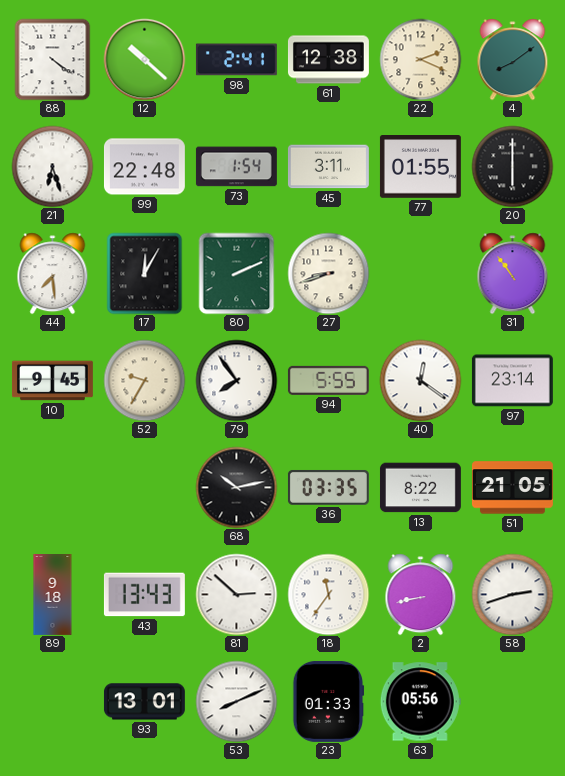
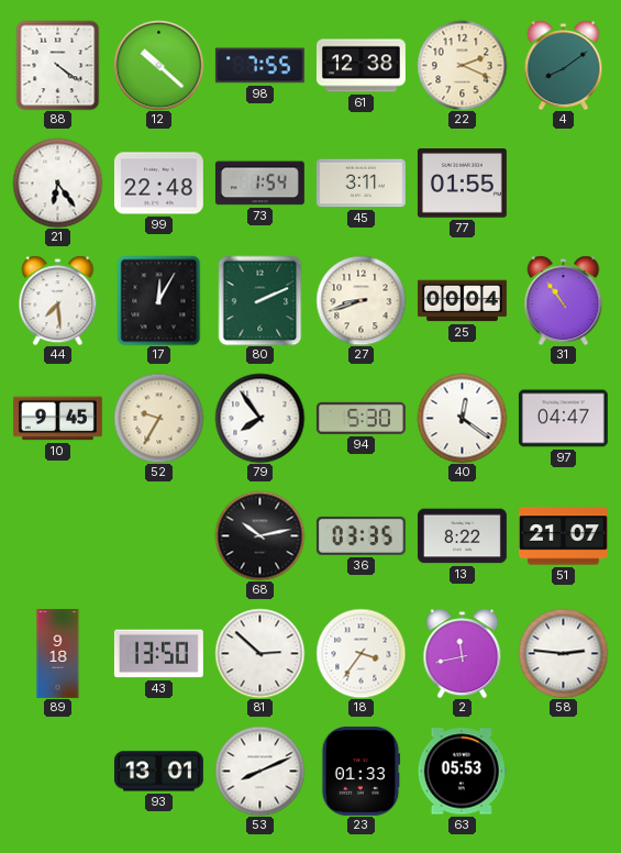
98: 2:41 -> 7:55
21: 6:27 -> 6:24
20: 6:00 -> none
25: none -> 00:04
94: 5:55 -> 5:30
97: 23:14 -> 04:47
51: 21:05 -> 21:07
43: 13:43 -> 13:50
18: 11:36 -> 3:36
2: 8:43 -> 11:43
58: 2:42 -> 2:46
63: 05:56 -> 05:53
